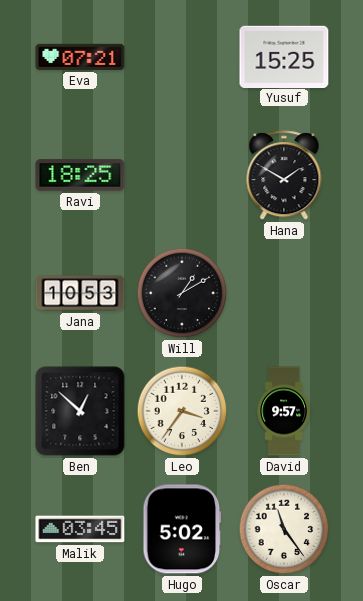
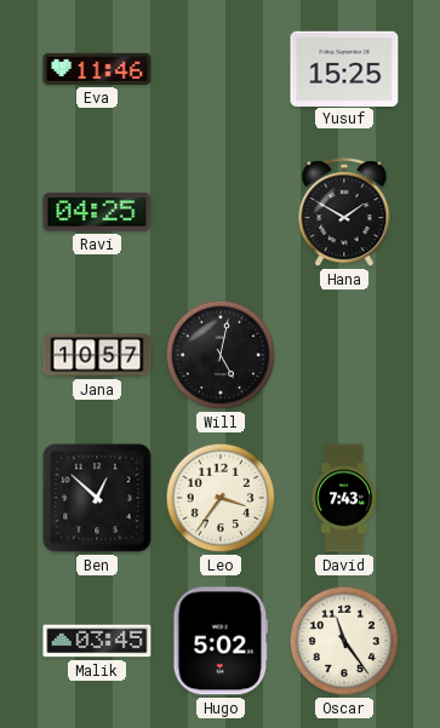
Eva: 07:21 -> 11:46
Ravi: 18:25 -> 04:25
Jana: 10:53 -> 10:57
Will: 1:10 -> 5:02
David: 9:57 -> 7:43
